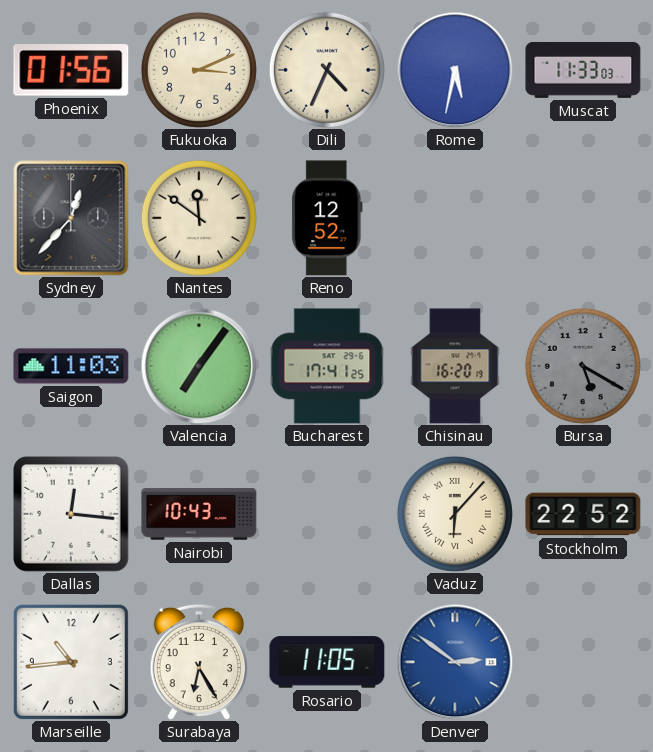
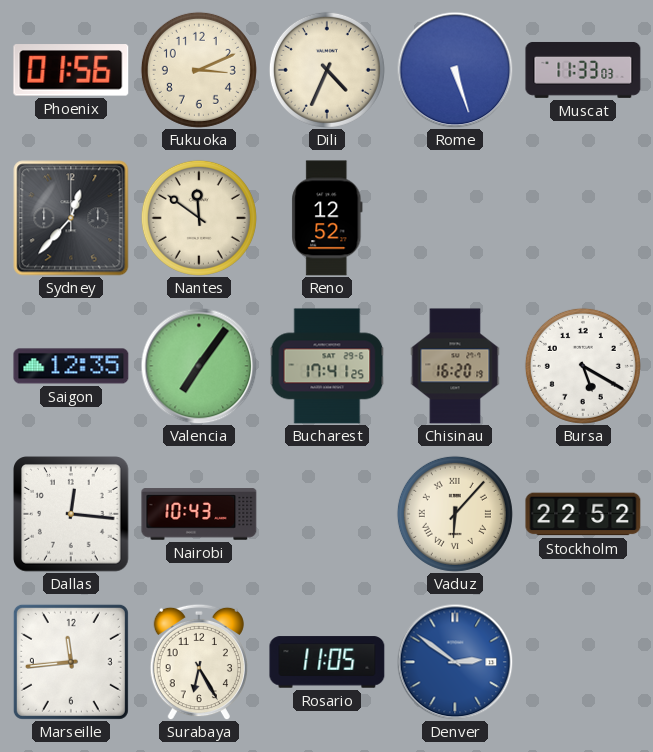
Rome: 5:32 -> 5:27
Saigon: 11:03 -> 12:35
Bursa dial: grey -> white
Marseille: 10:44 -> 11:44
